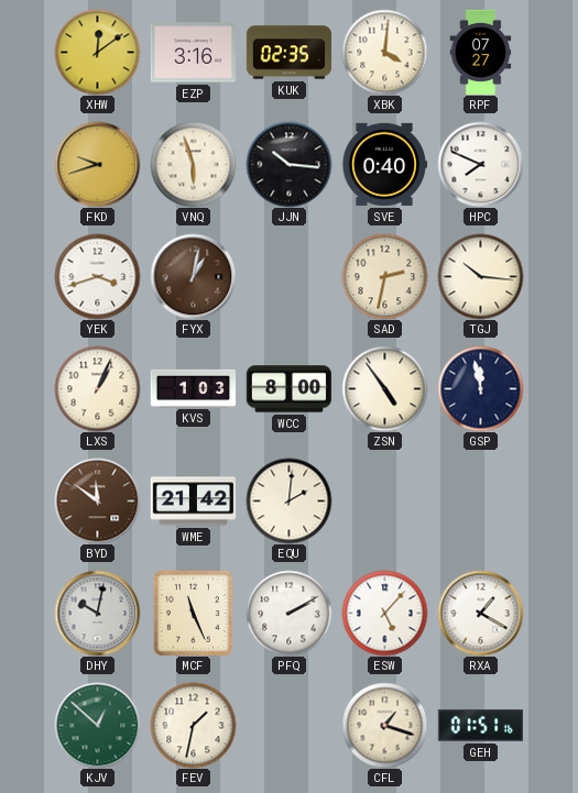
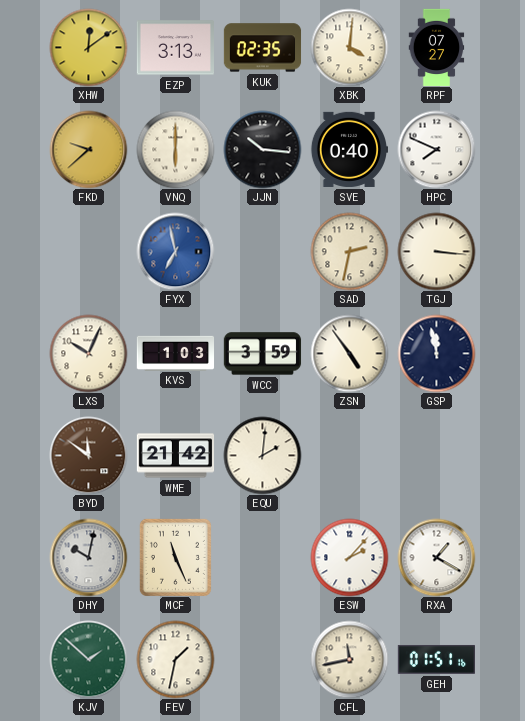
EZP: 3:16 -> 3:13
FKD: 9:42 -> 9:38
VNQ: 5:57 -> 6:00
YEK: 3:42 -> none
FYX: 1:02 -> 6:58
FYX dial: brown -> blue
TGJ: 10:16 -> 3:16
LXS: 1:04 -> 10:04
WCC: 8:00 -> 3:59
PFQ: 2:10 -> none
ESW: 5:07 -> 2:07
KJV: 12:52 -> 1:52
CFL: 1:18 -> 11:43
